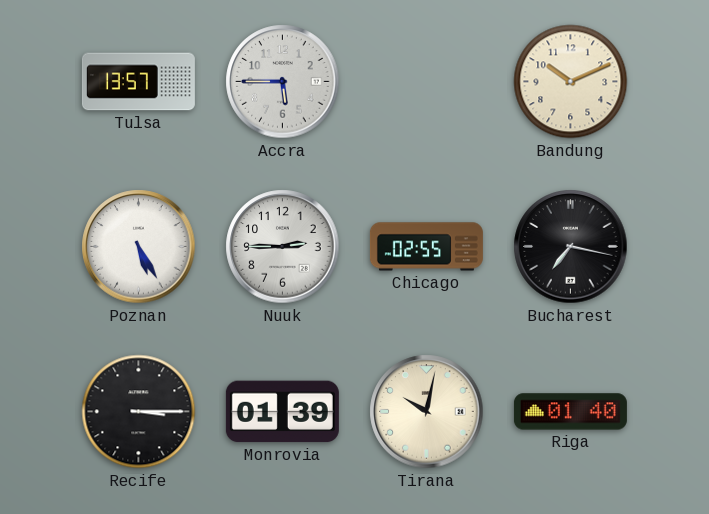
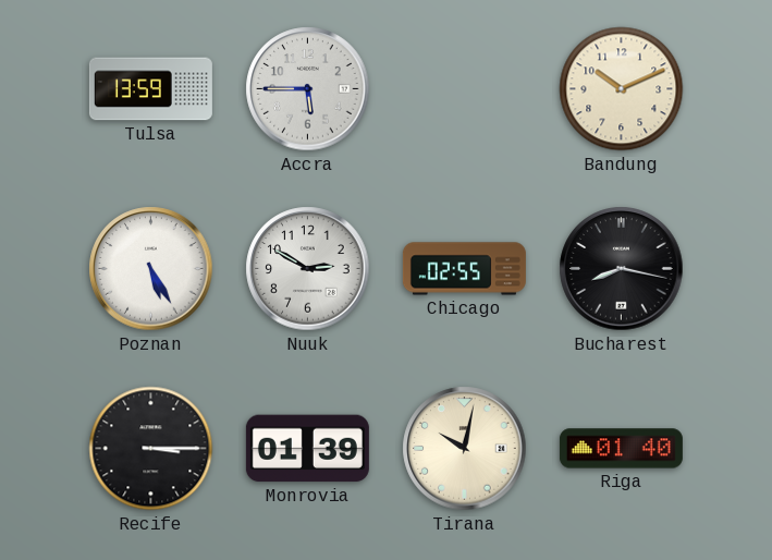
Tulsa: 13:57 -> 13:59
Nuuk: 2:45 -> 2:50
Bucharest: 7:17 -> 8:17
